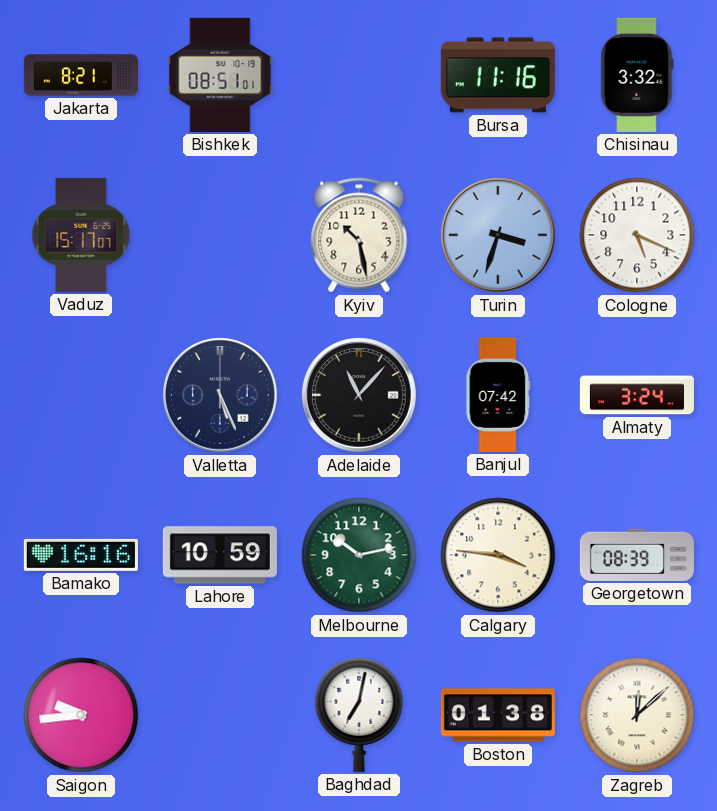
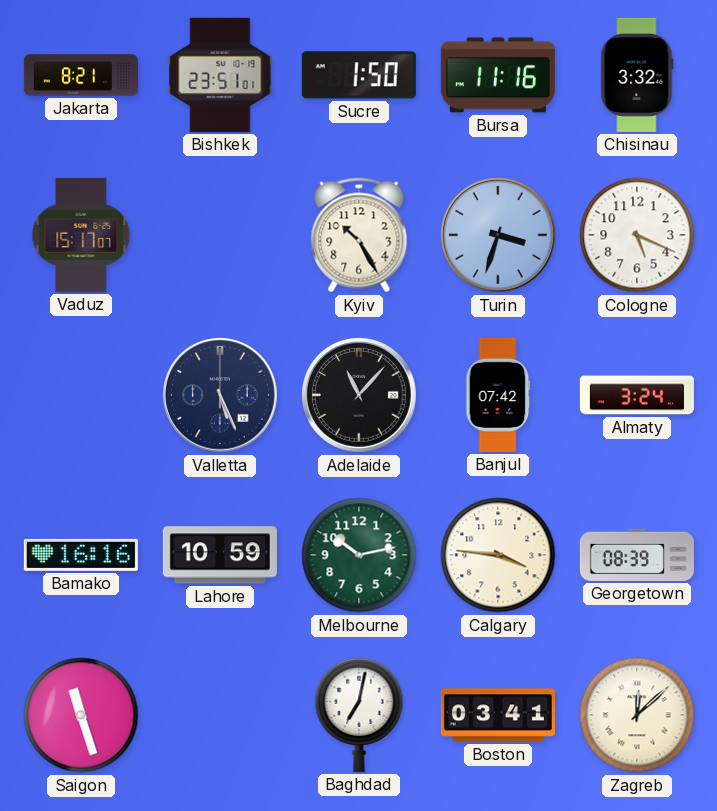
Bishkek: 08:51 -> 23:51
Sucre: none -> 1:50
Kyiv: 10:28 -> 10:25
Saigon: 9:44 -> 11:27
Boston: 01:38 -> 03:41
